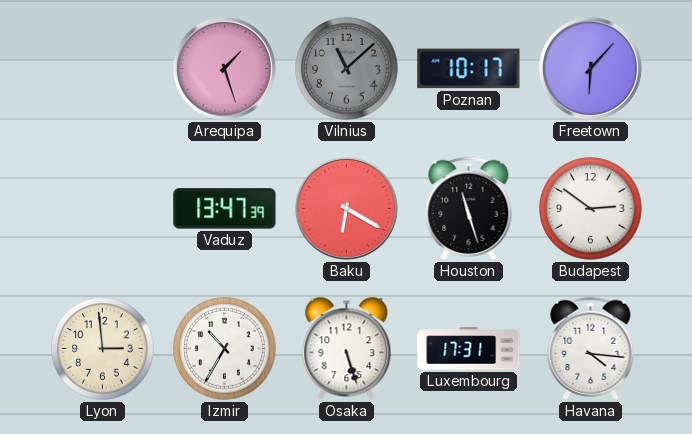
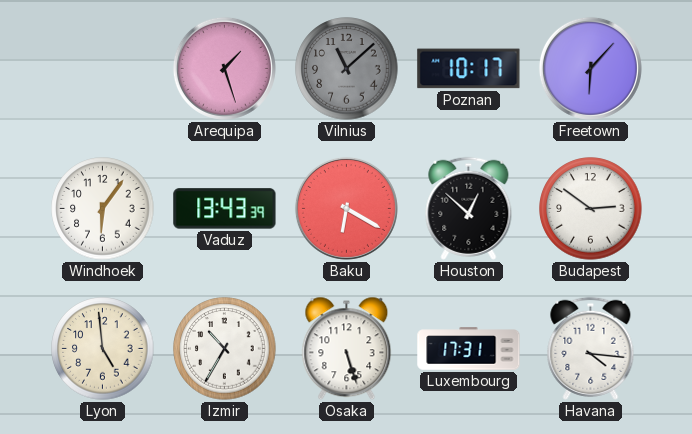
Windhoek: none -> 6:06
Vaduz: 13:47 -> 13:43
Houston: 11:27 -> 12:52
Lyon: 2:59 -> 4:59
